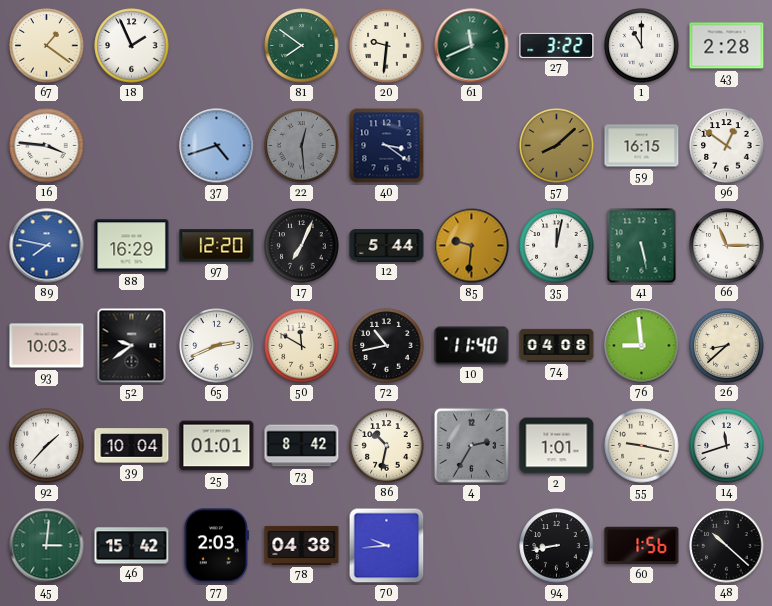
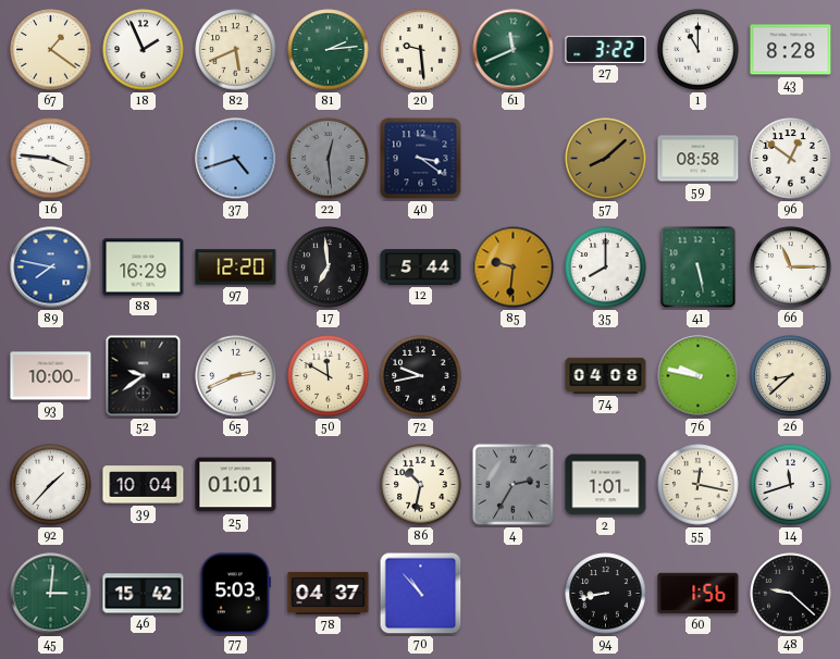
82: none -> 5:41
81: 7:51 -> 2:14
20: 9:31 -> 9:29
43: 2:28 -> 8:28
59: 16:15 -> 08:58
17: 7:04 -> 6:59
35: 12:02 -> 8:00
93: 10:03 -> 10:00
72: 10:43 -> 9:43
10: 11:40 -> none
76: 8:59 -> 9:47
73: 8:42 -> none
55: 9:17 -> 12:17
77: 2:03 -> 5:03
78: 04:38 -> 04:37
70: 9:44 -> 10:53
48: 10:22 -> 9:22
